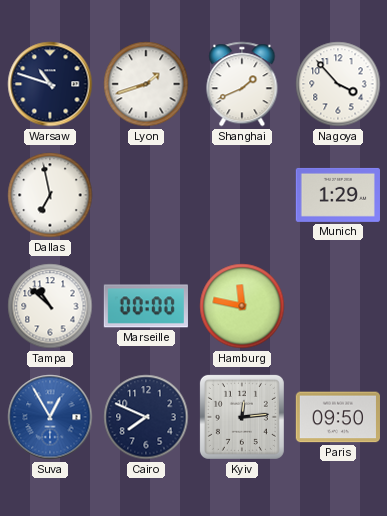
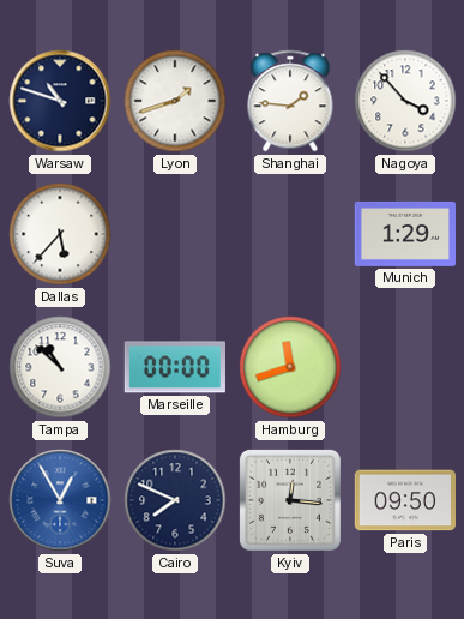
Shanghai: 1:41 -> 1:46
Dallas: 6:58 -> 5:37
Hamburg: 11:47 -> 11:42
Kyiv: 12:14 -> 12:16
